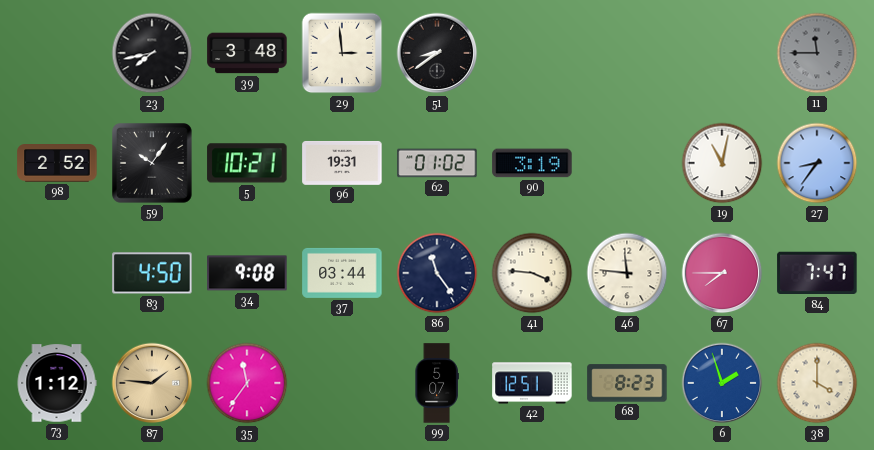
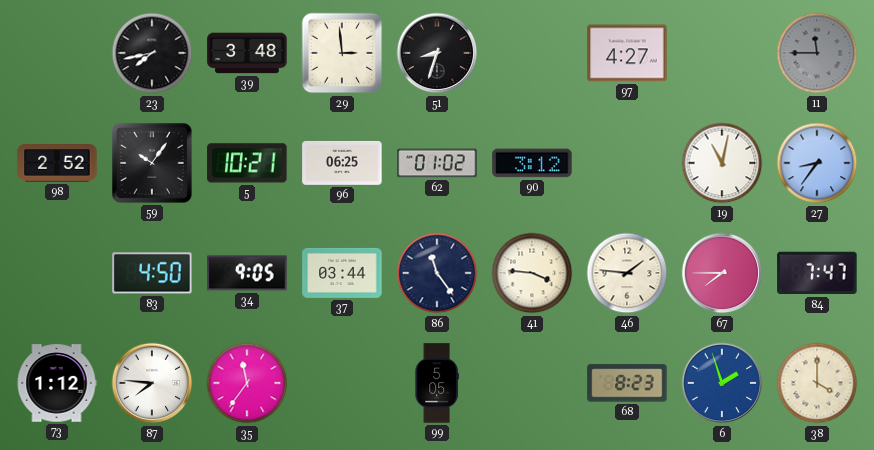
51: 8:39 -> 8:33
97: none -> 4:27
96: 19:31 -> 06:25
90: 3:19 -> 3:12
34: 9:08 -> 9:05
46: 11:46 -> 1:46
87: 1:46 -> 7:46
87 dial: champagne -> white
99: 5:07 -> 5:05
42: 12:51 -> none
